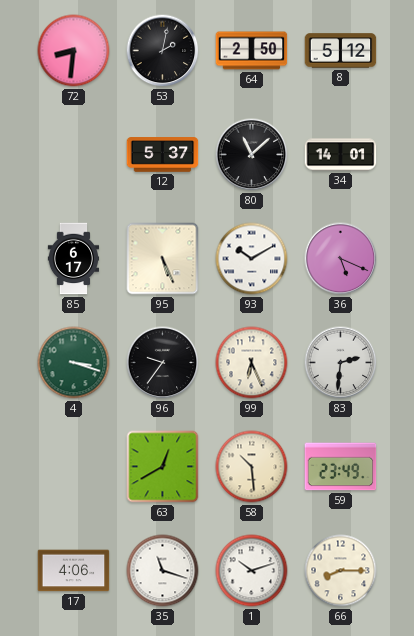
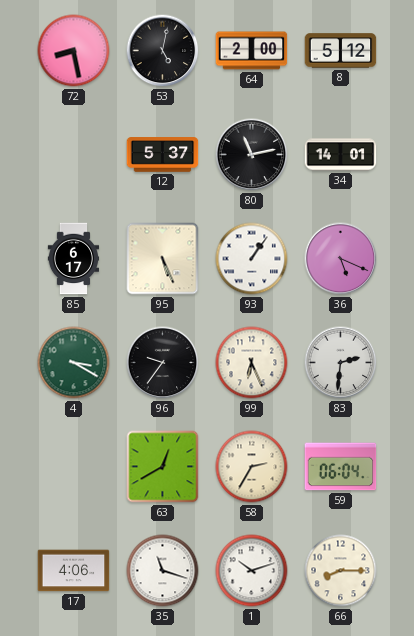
72: 8:31 -> 8:28
53: 2:02 -> 5:02
64: 2:50 -> 2:00
80: 11:08 -> 11:13
93: 10:10 -> 1:06
4: 3:18 -> 3:20
58: 10:29 -> 2:35
59: 23:49 -> 06:04
